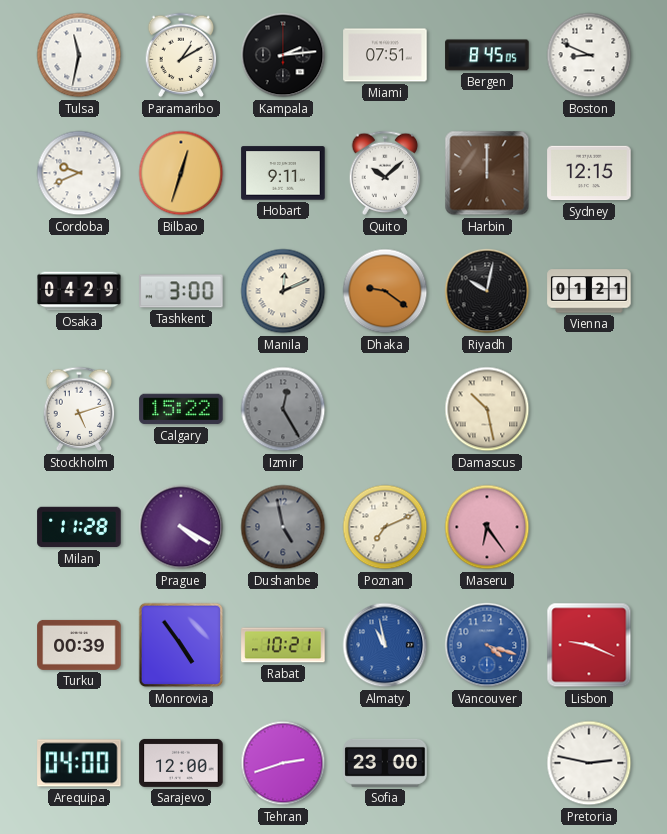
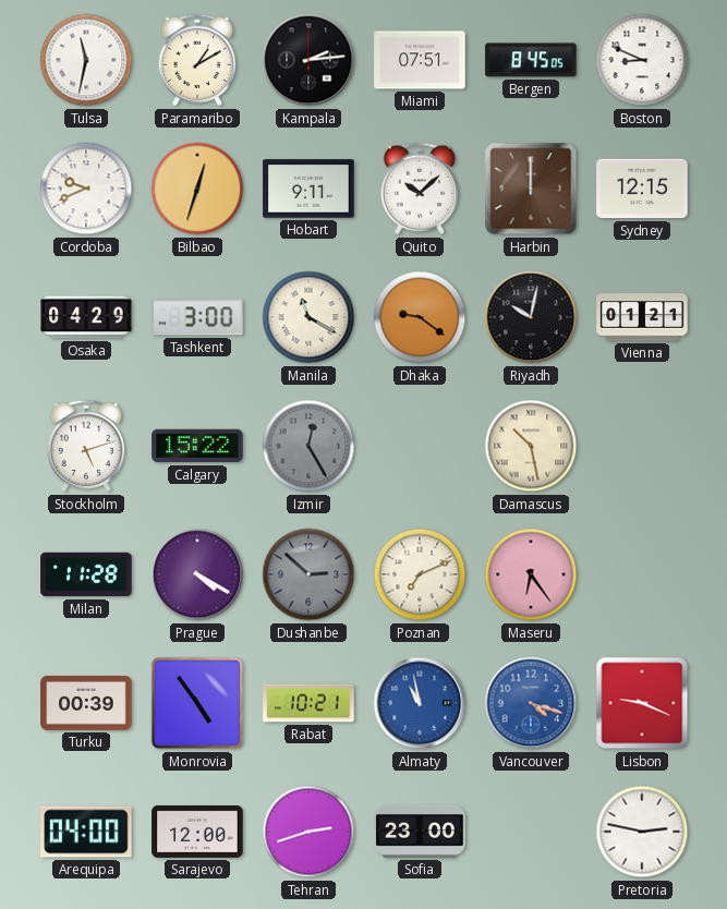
Manila: 12:11 -> 11:20
Dushanbe: 4:58 -> 2:52
